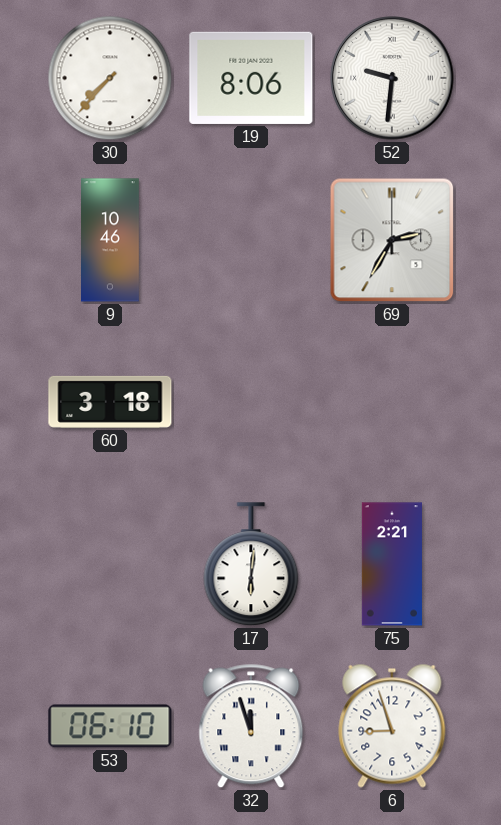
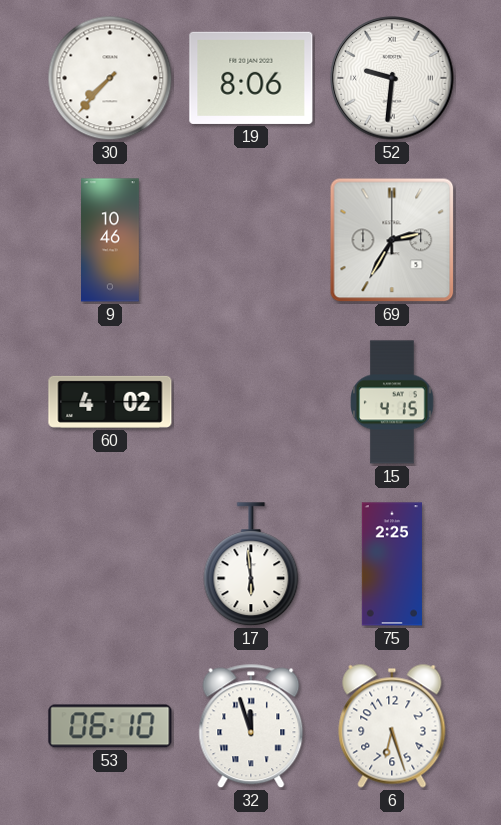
60: 3:18 -> 4:02
15: none -> 4:15
17: 6:01 -> 5:59
75: 2:21 -> 2:25
6: 8:57 -> 6:27
